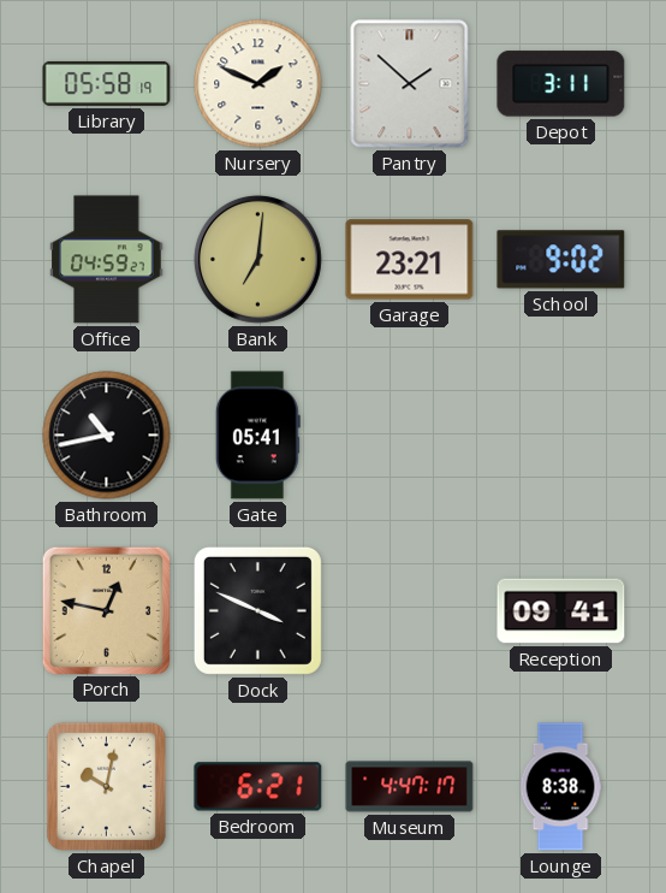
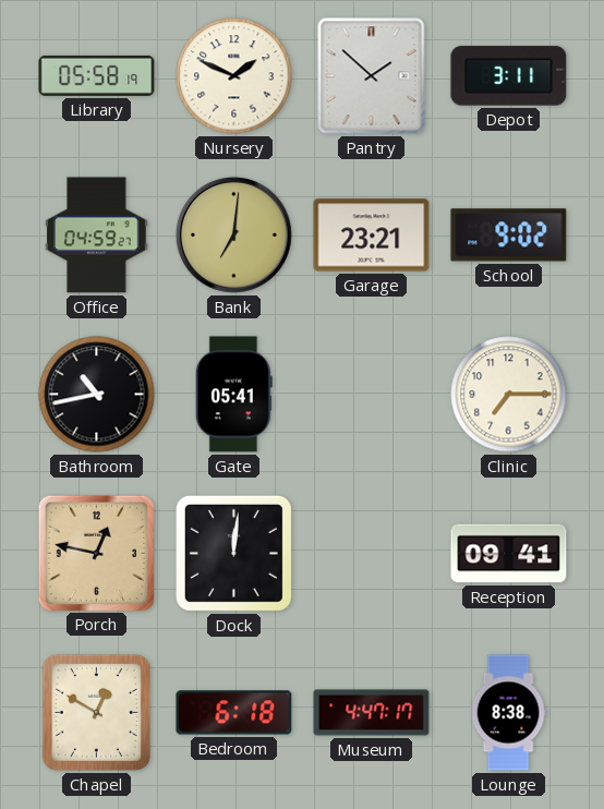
Clinic: none -> 7:15
Dock: 3:49 -> 12:01
Chapel: 10:02 -> 12:50
Bedroom: 6:21 -> 6:18
